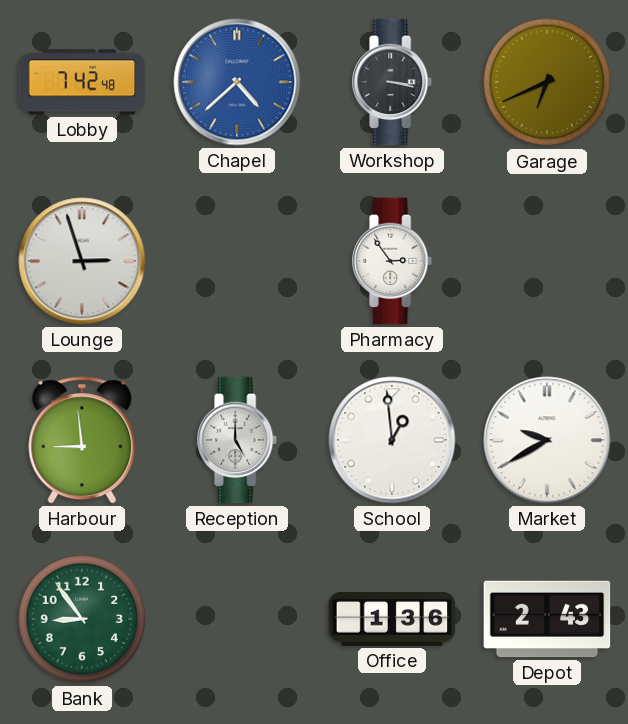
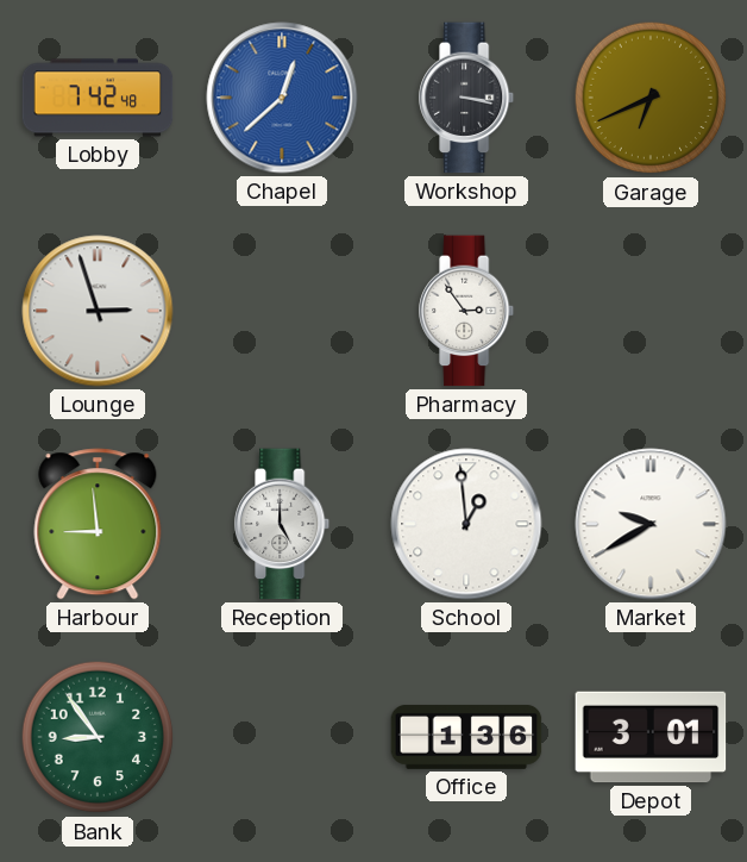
Chapel: 4:38 -> 12:38
Depot: 2:43 -> 3:01
